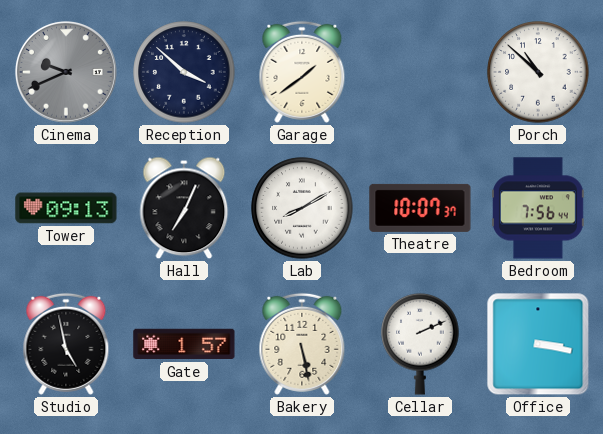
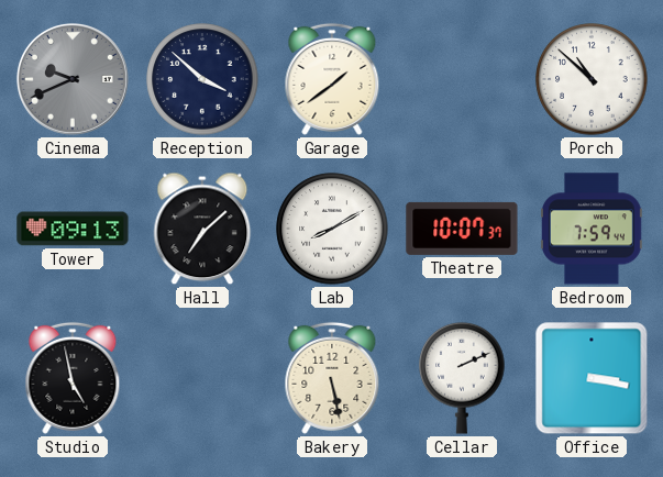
Hall: 7:04 -> 7:08
Bedroom: 7:56 -> 7:59
Gate: 1:57 -> none
